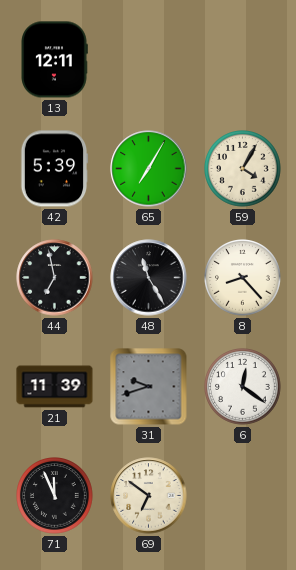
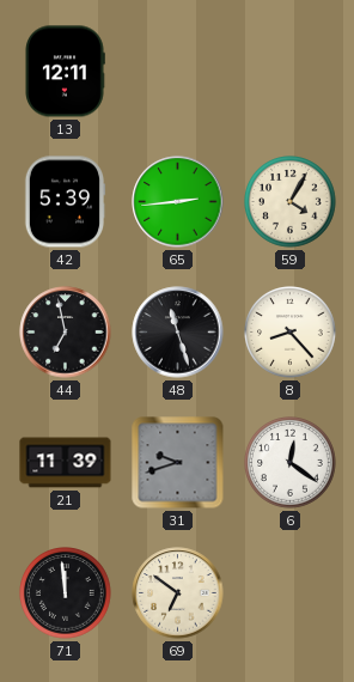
65: 7:05 -> 2:44
48: 11:25 -> 11:27
71: 11:56 -> 11:59
